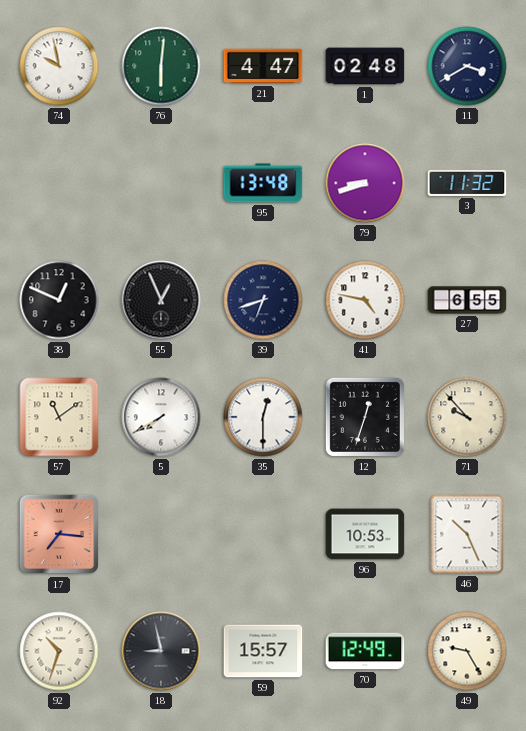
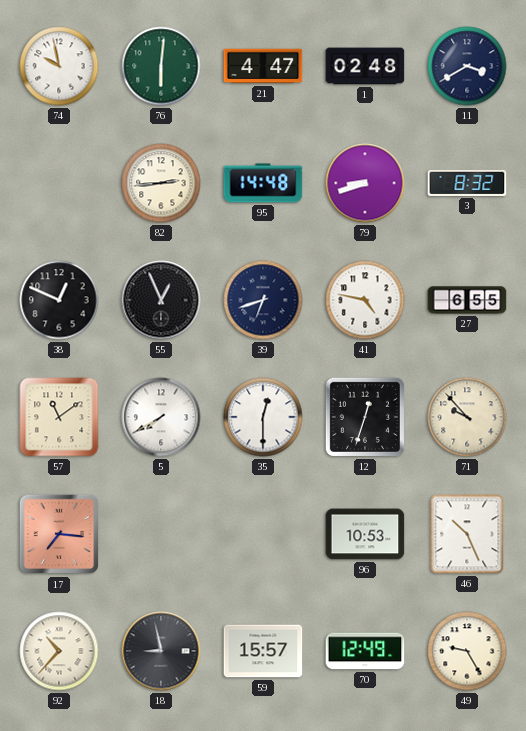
82: none -> 2:44
95: 13:48 -> 14:48
3: 11:32 -> 8:32
92: 10:33 -> 10:37
